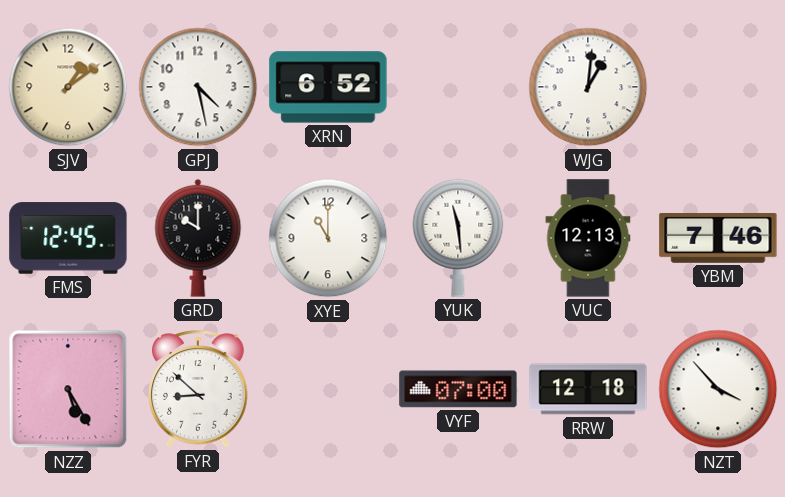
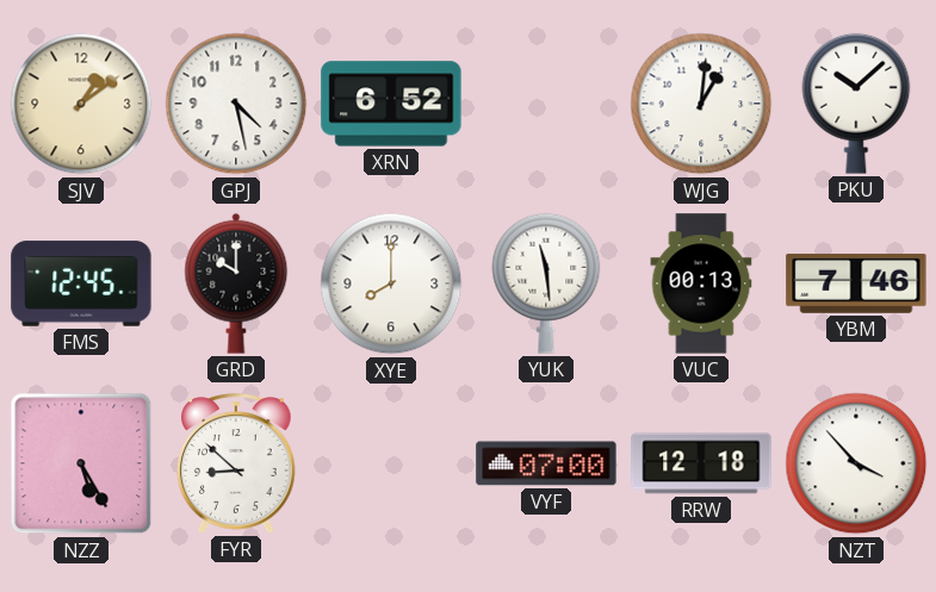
PKU: none -> 10:08
XYE: 11:00 -> 8:00
VUC: 12:13 -> 00:13
